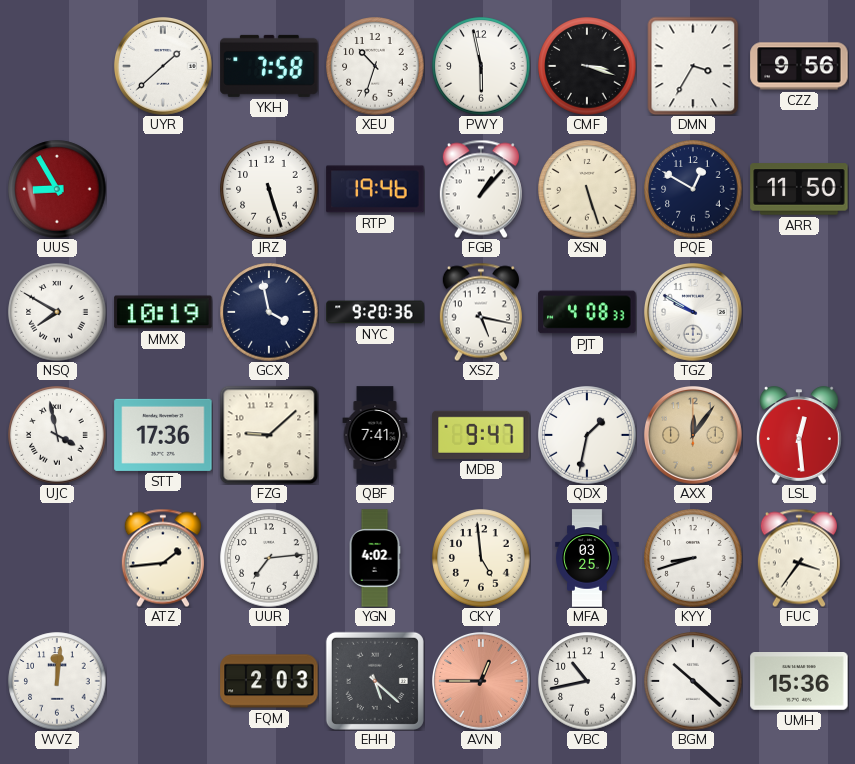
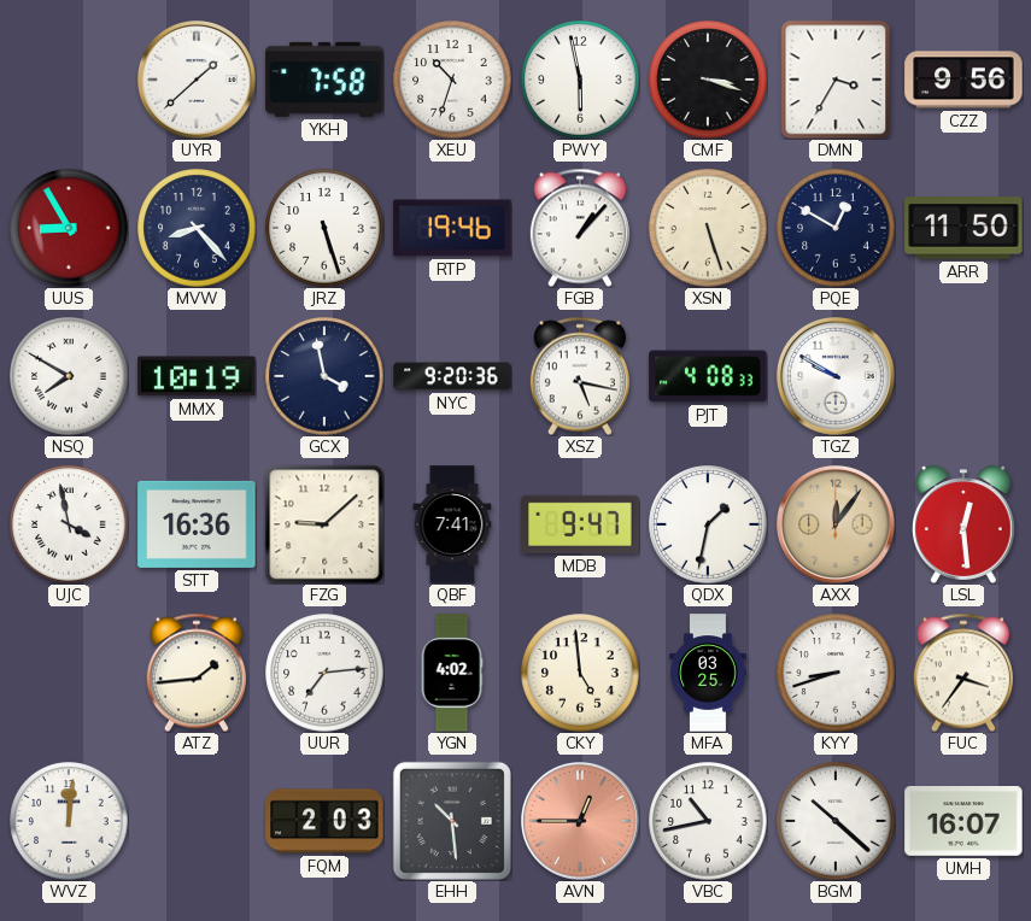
MVW: none -> 8:23
STT: 17:36 -> 16:36
EHH: 5:22 -> 10:29
UMH: 15:36 -> 16:07
